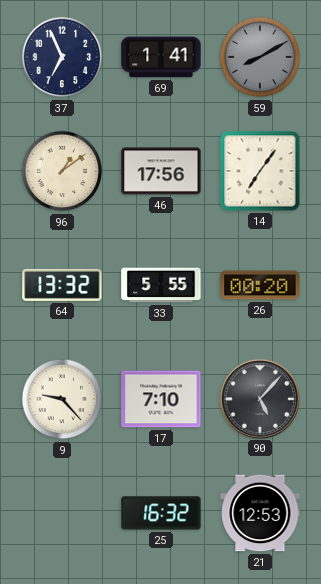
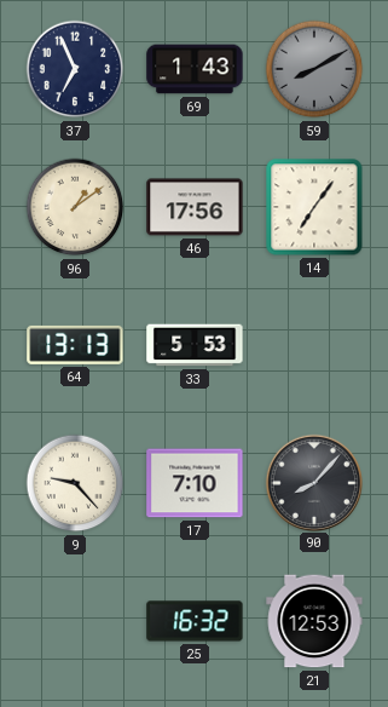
69: 1:41 -> 1:43
64: 13:32 -> 13:13
33: 5:55 -> 5:53
26: 00:20 -> none
90: 5:07 -> 8:07
